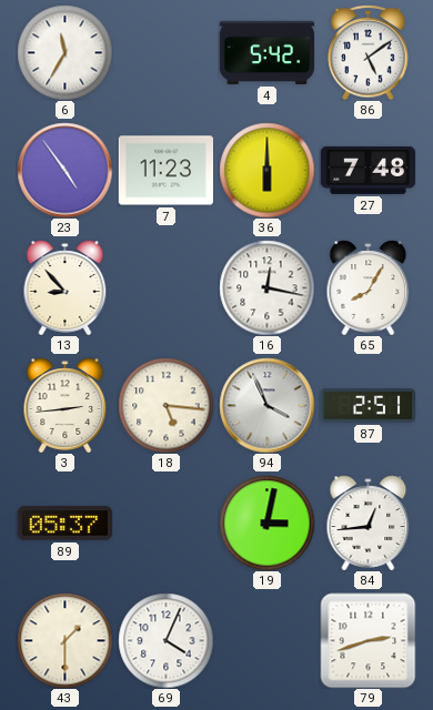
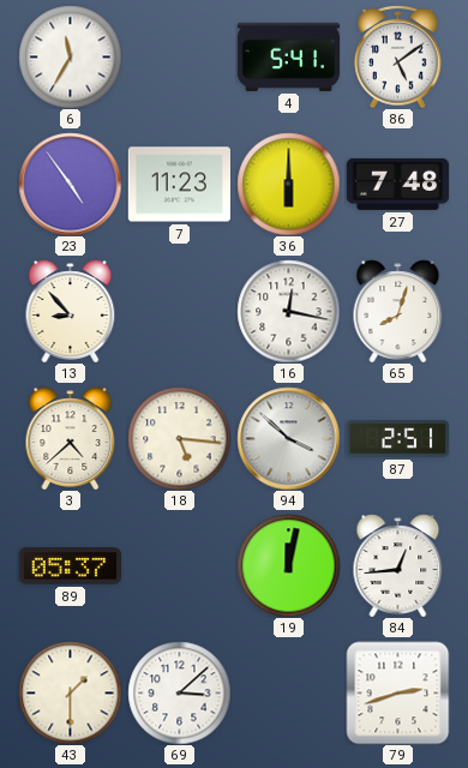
4: 5:42 -> 5:41
65: 8:05 -> 8:03
3: 2:44 -> 4:38
94: 3:56 -> 3:52
19: 3:02 -> 12:02
69: 4:04 -> 3:08
